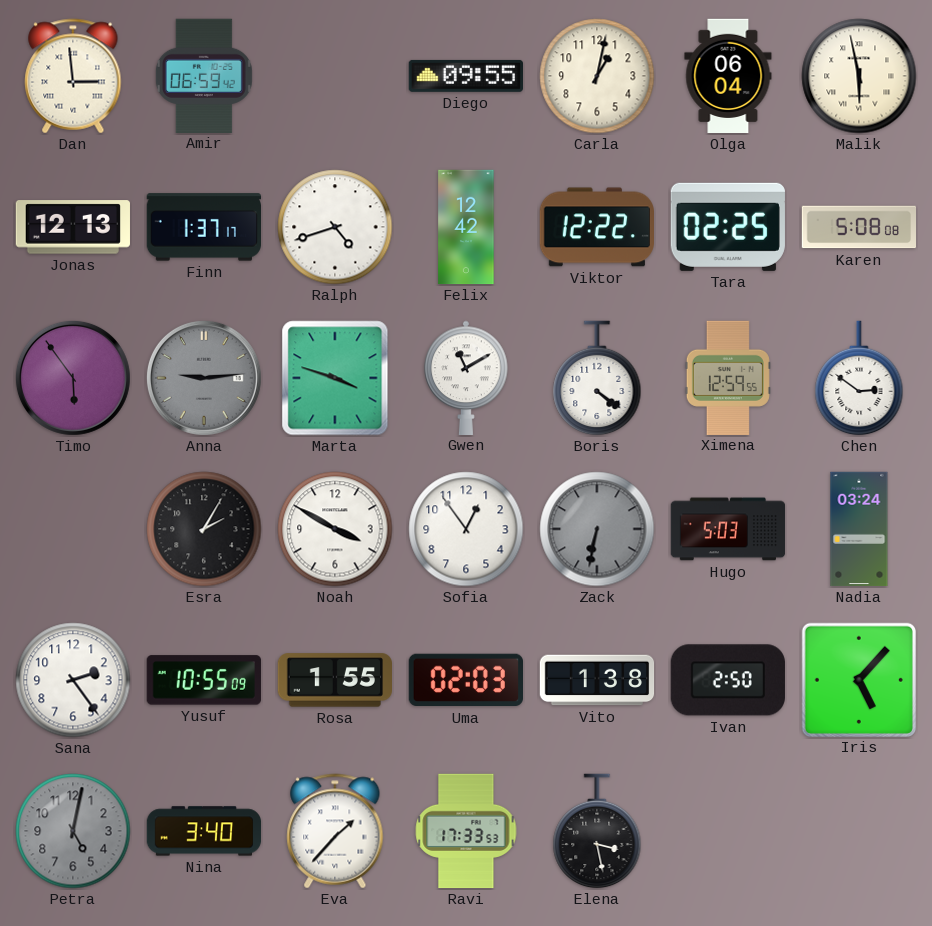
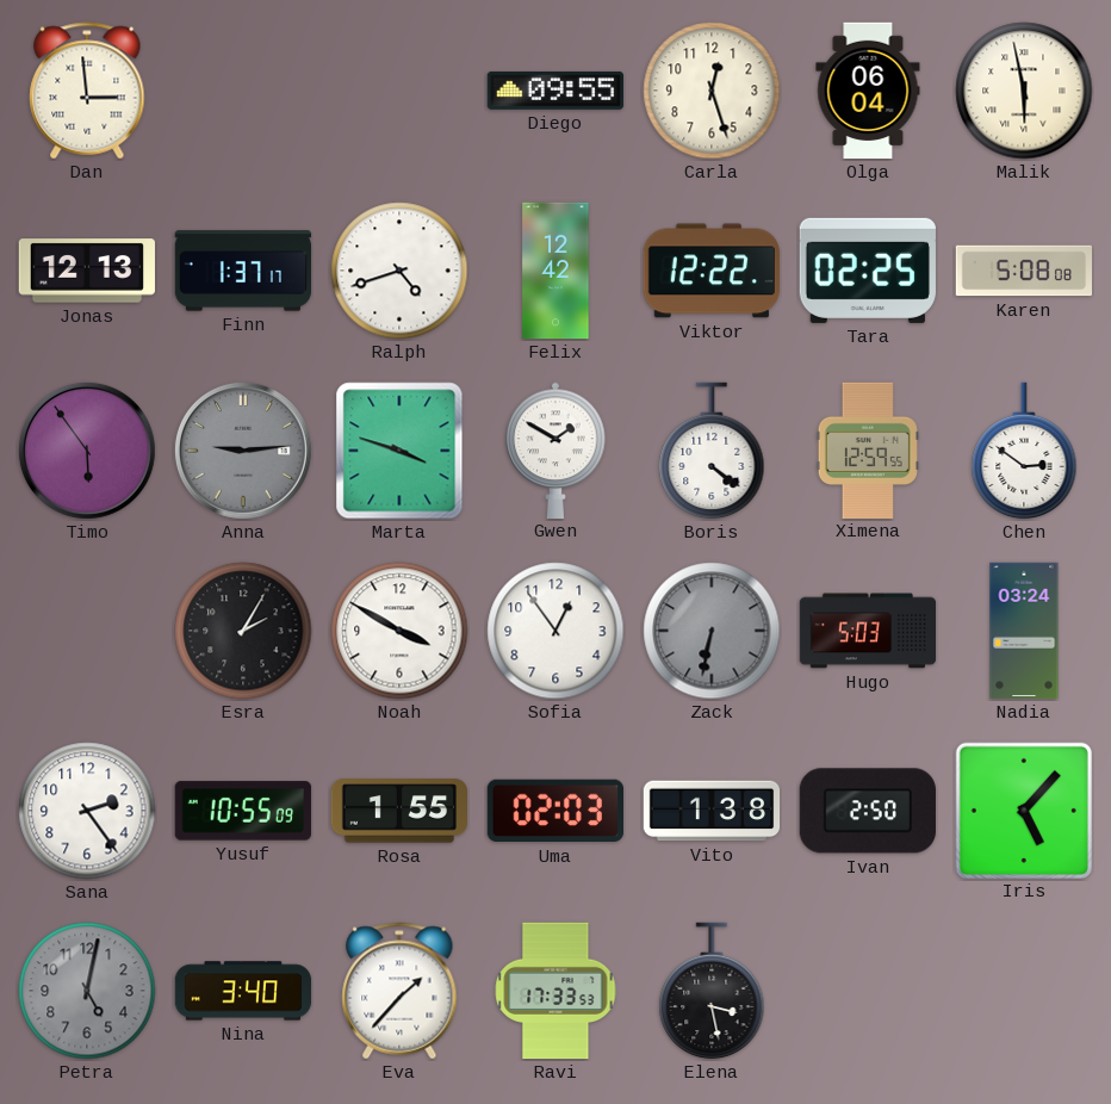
Amir: 06:59 -> none
Carla: 1:02 -> 12:27
Gwen: 11:10 -> 1:50
